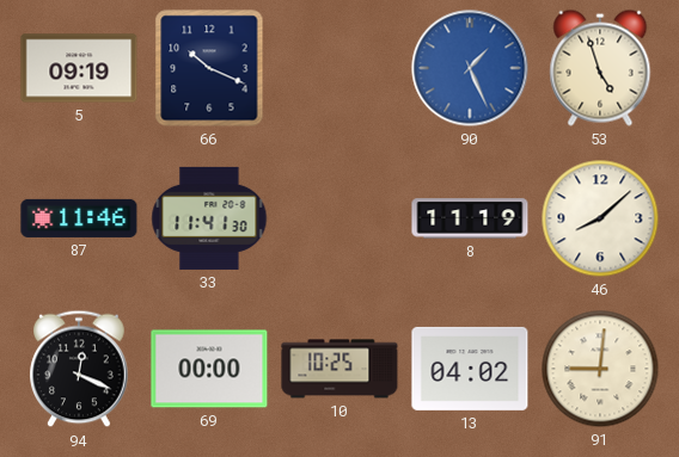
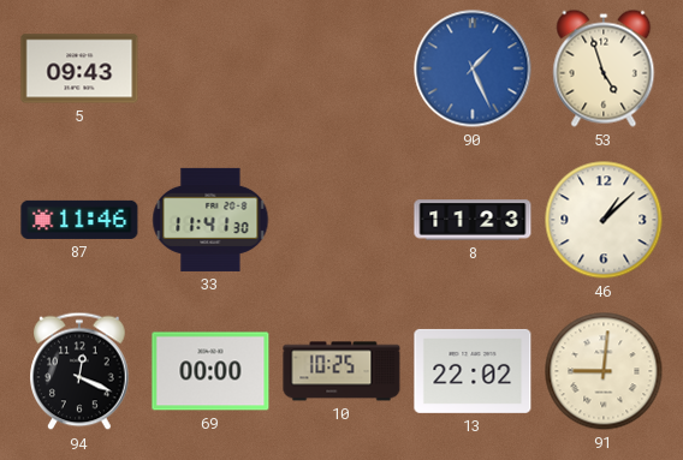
5: 09:19 -> 09:43
66: 10:19 -> none
8: 11:19 -> 11:23
46: 8:08 -> 1:08
13: 04:02 -> 22:02
